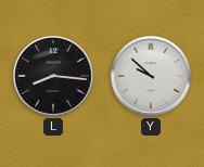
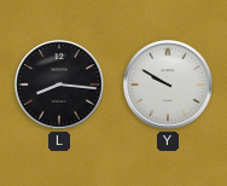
Y: 9:52 -> 9:50
